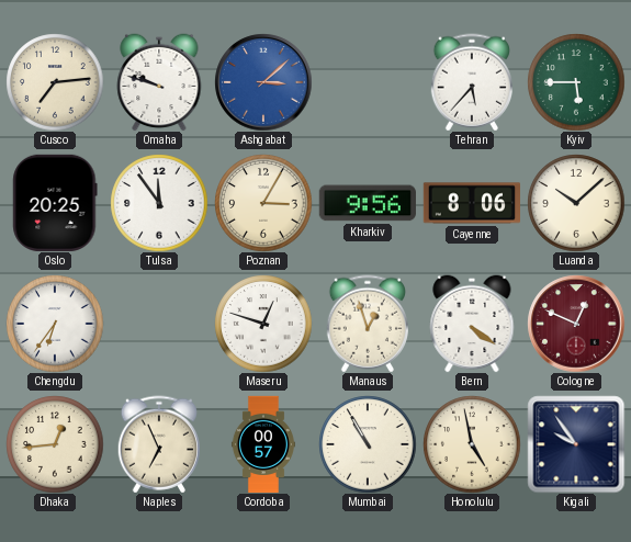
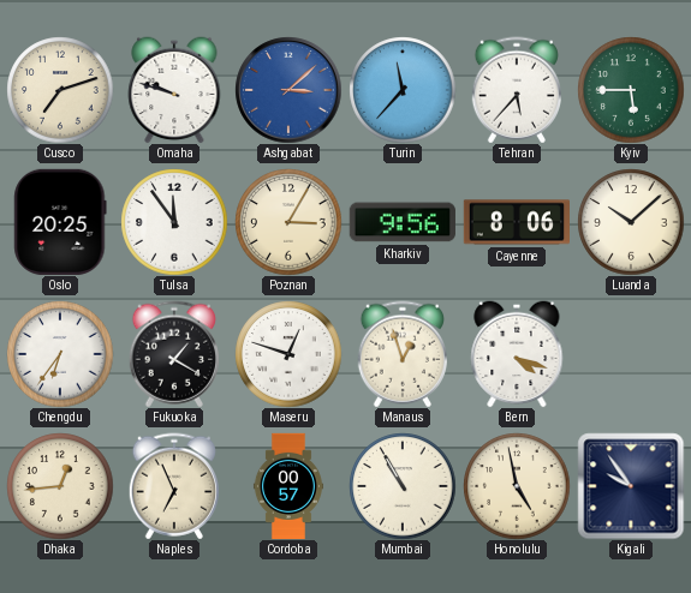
Cusco: 7:14 -> 7:12
Turin: none -> 11:37
Fukuoka: none -> 1:20
Bern: 4:21 -> 4:18
Cologne: 12:49 -> none
